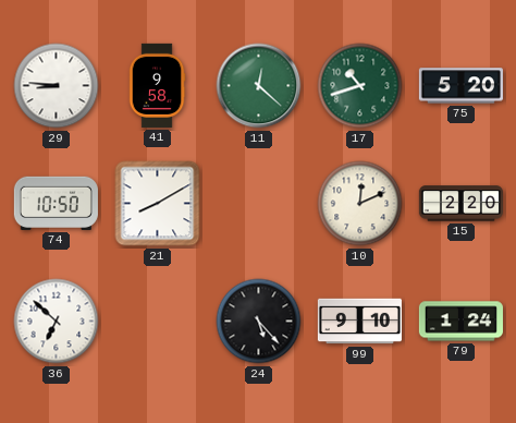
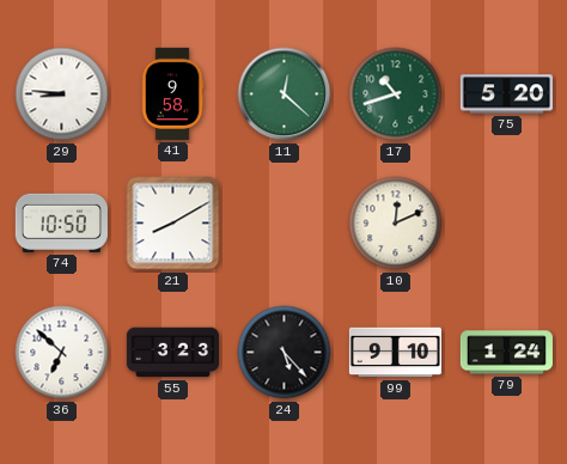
15: 2:20 -> none
55: none -> 3:23
